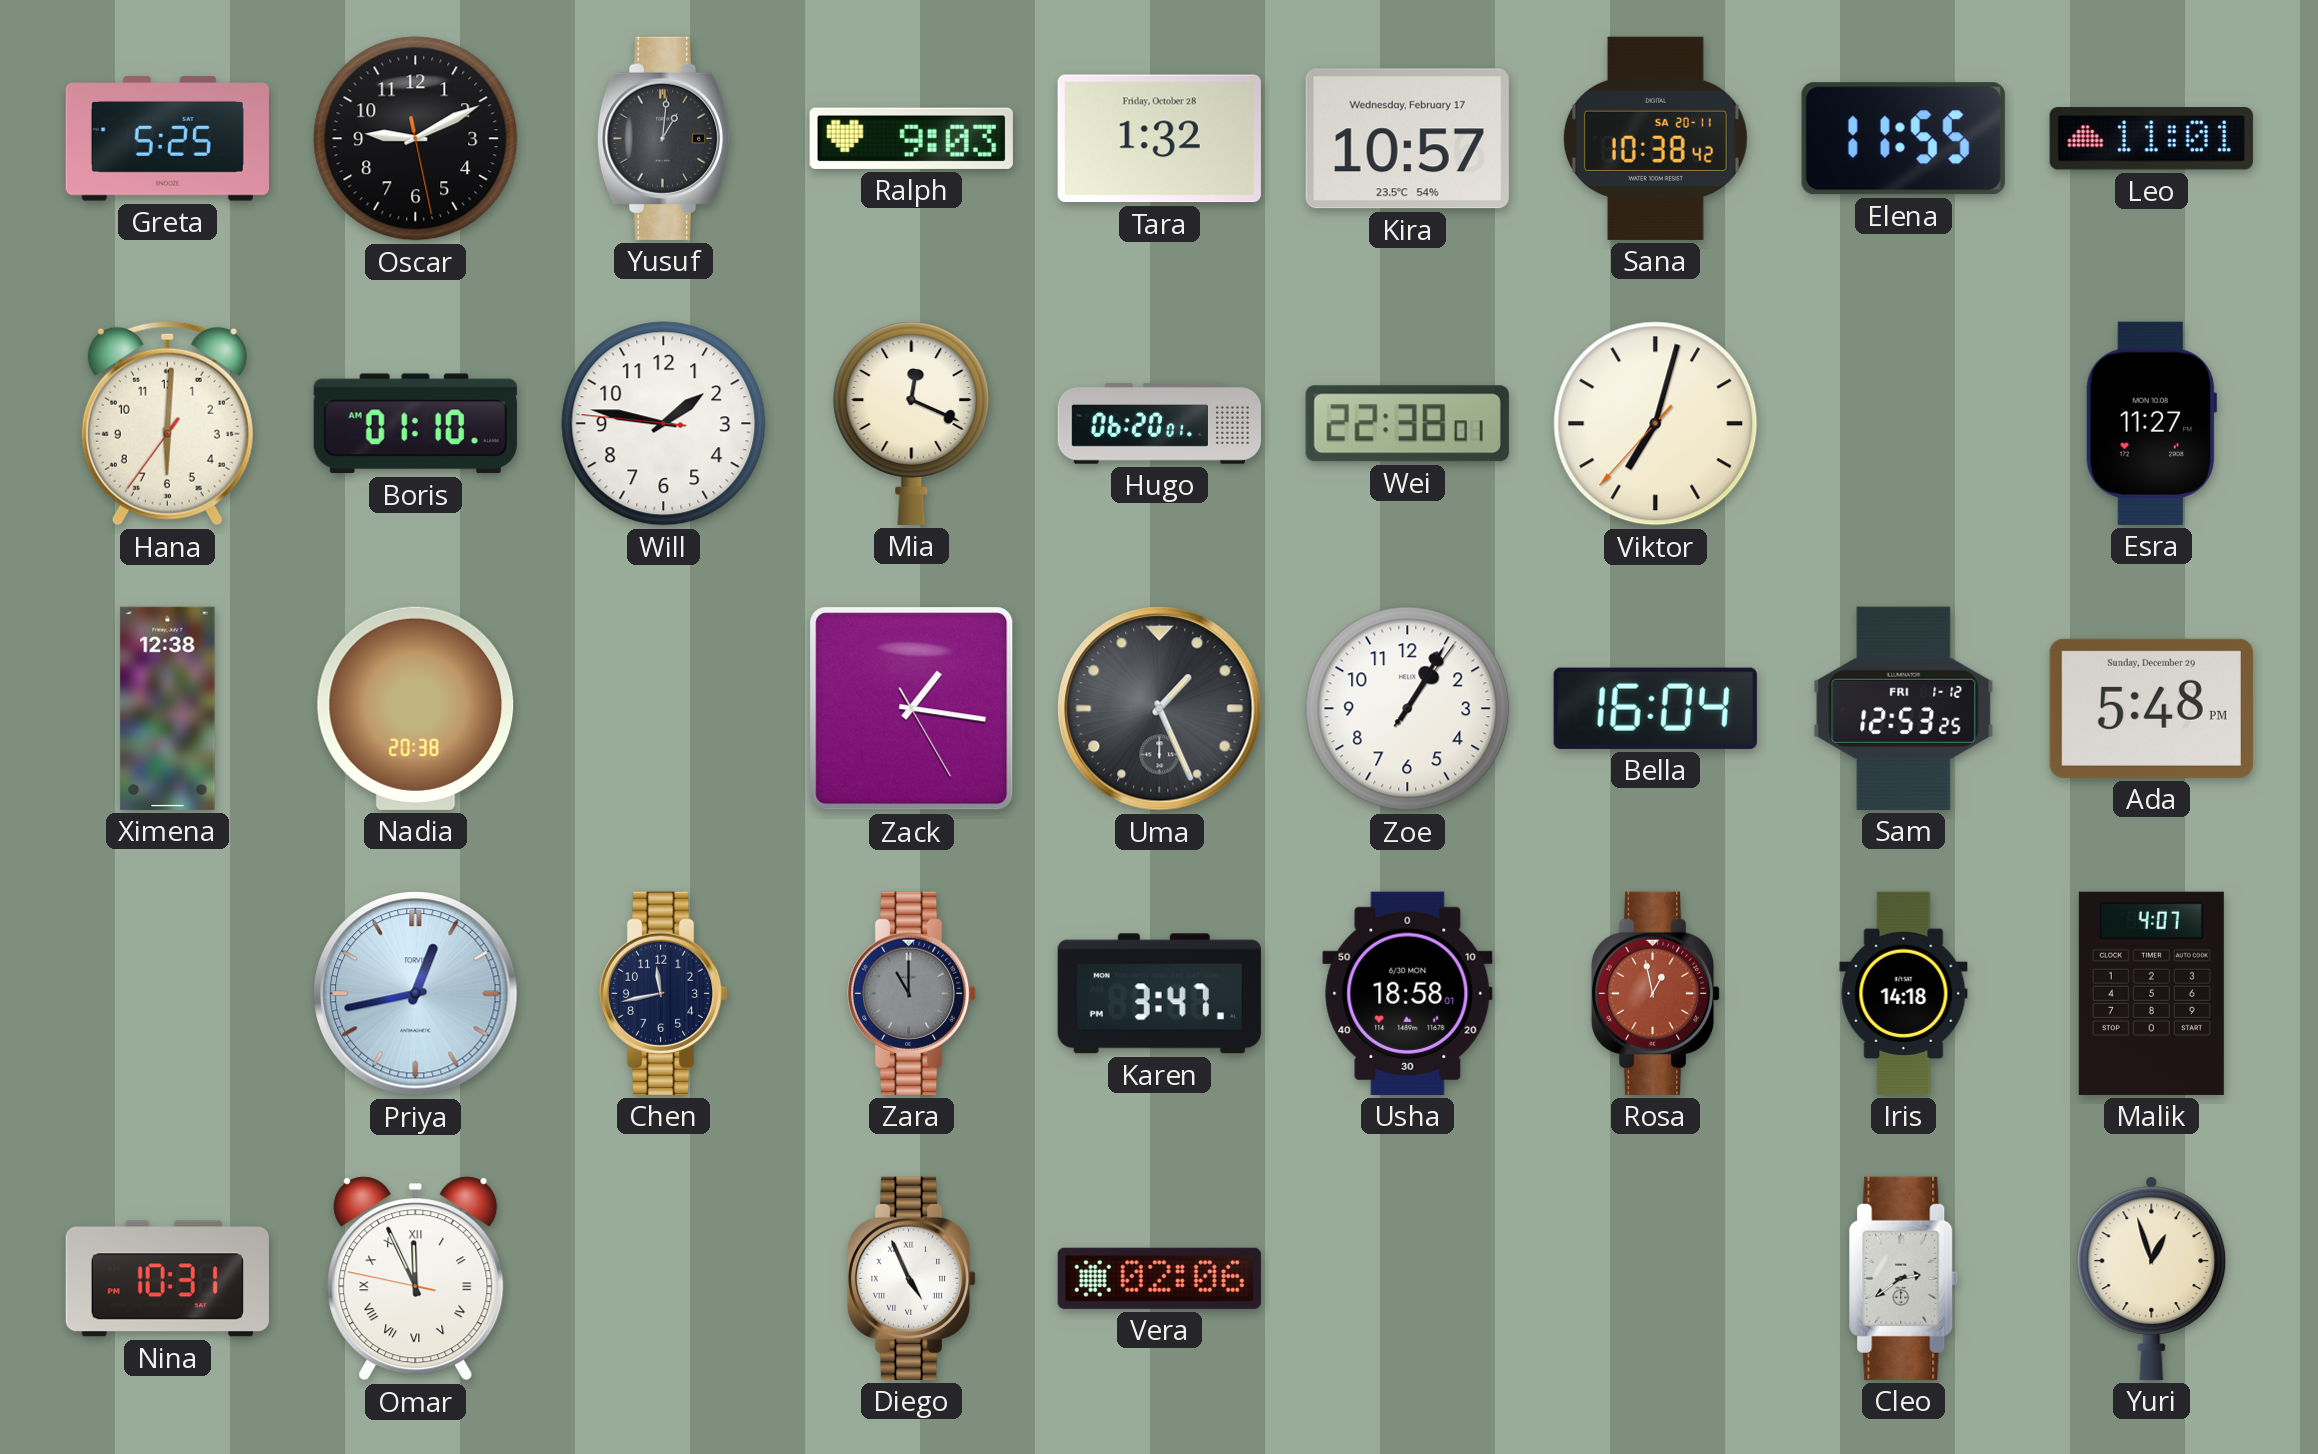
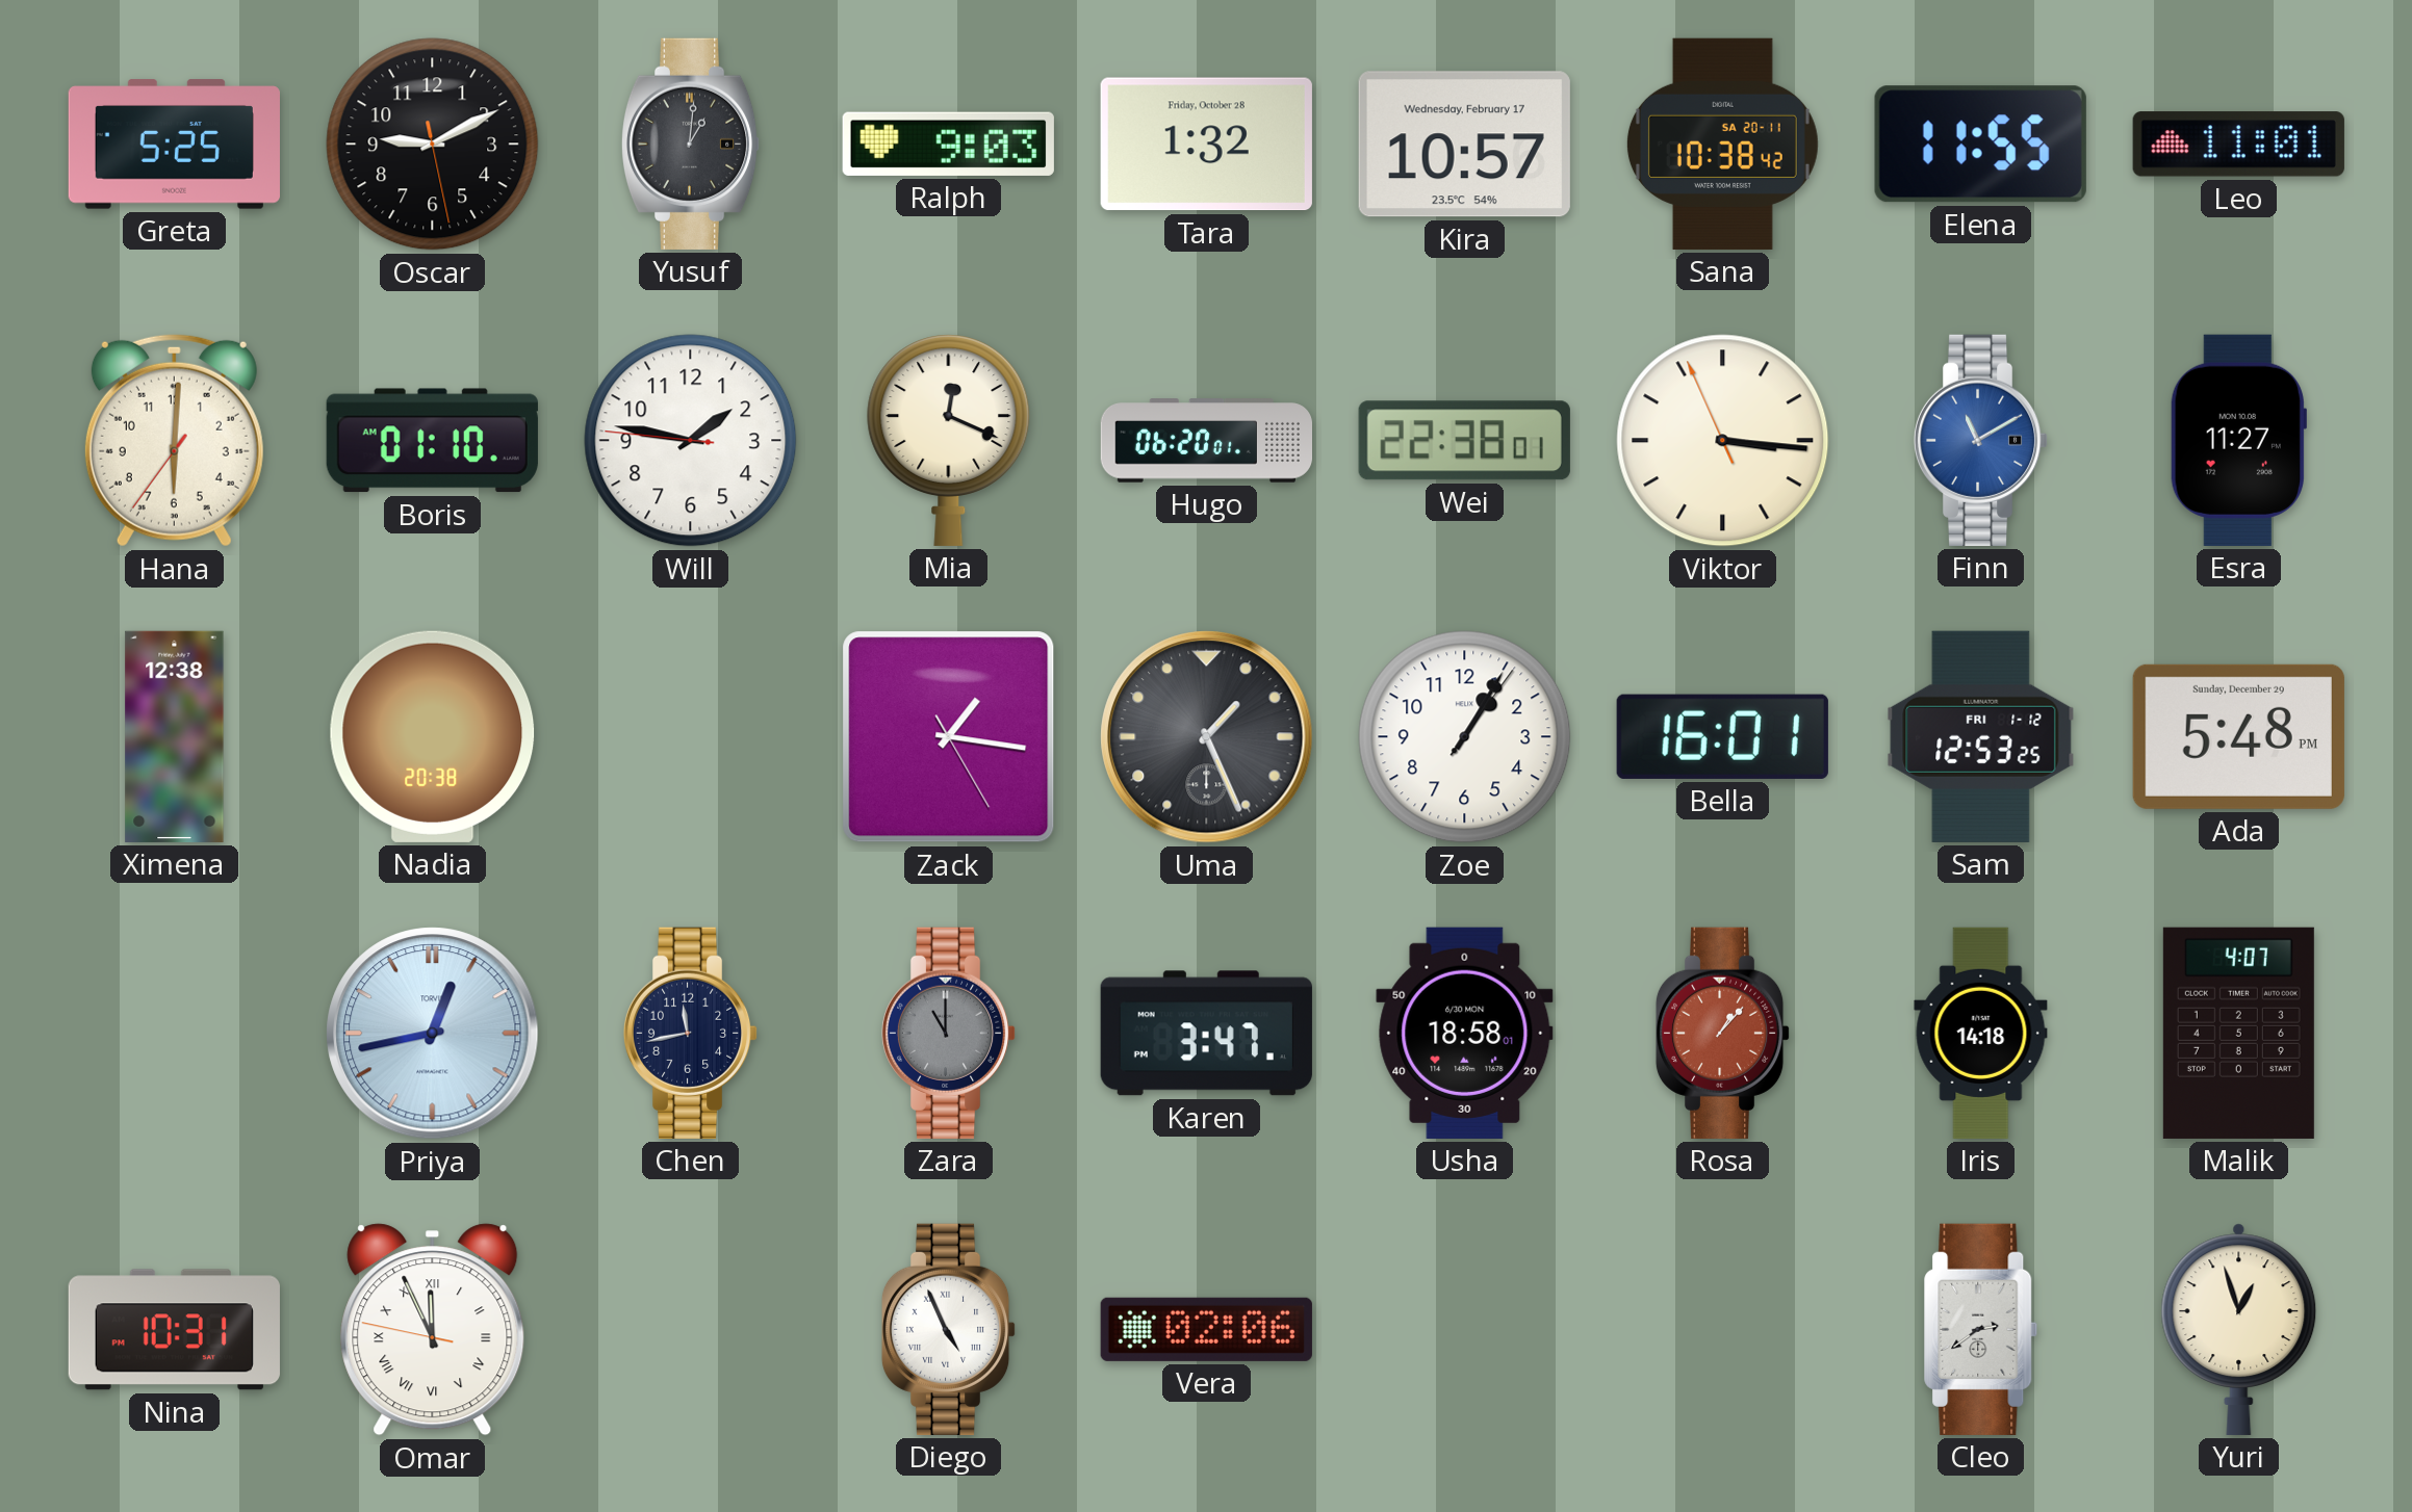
Viktor: 7:02 -> 3:15
Finn: none -> 11:10
Bella: 16:04 -> 16:01
Rosa: 12:58 -> 1:07
